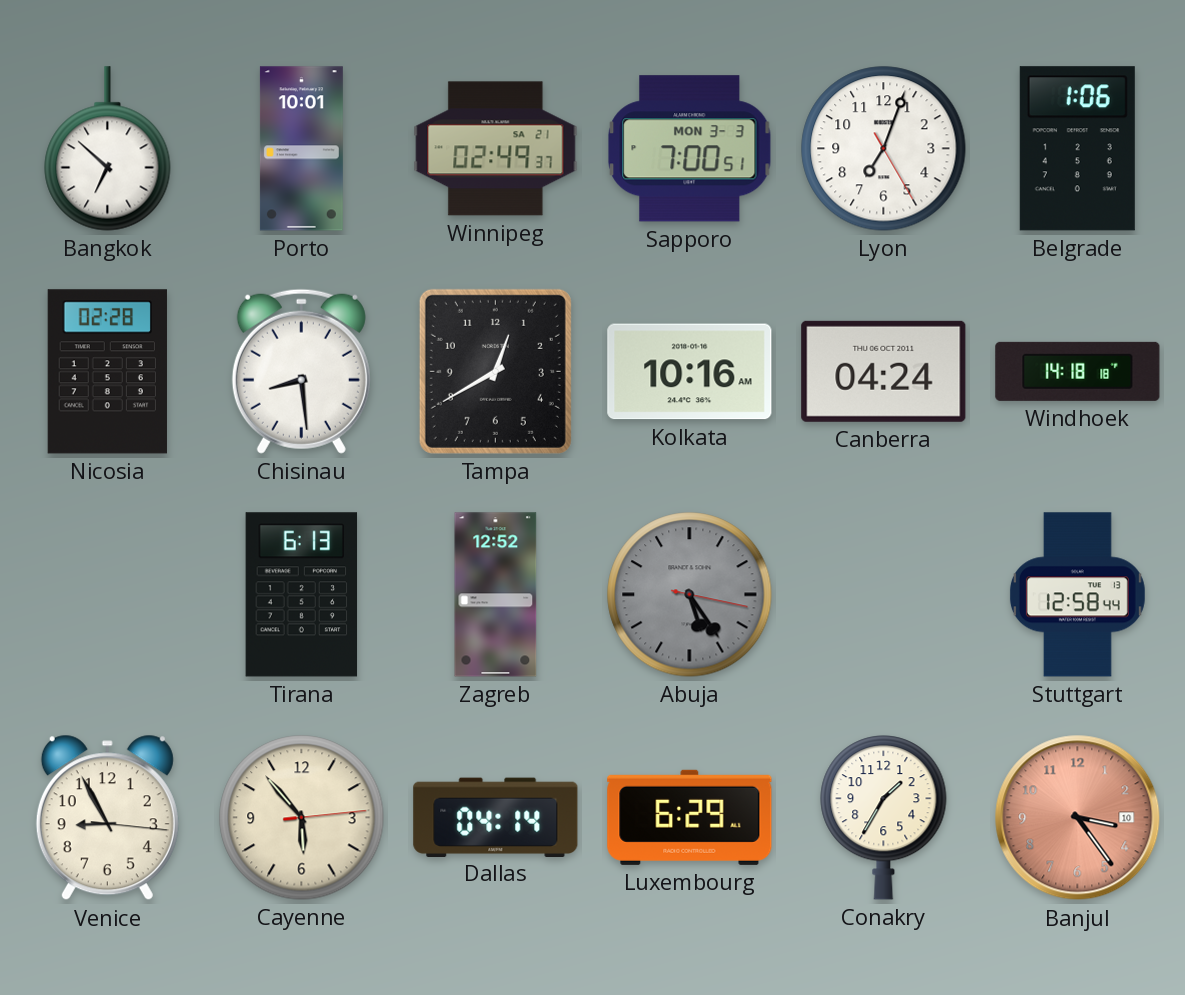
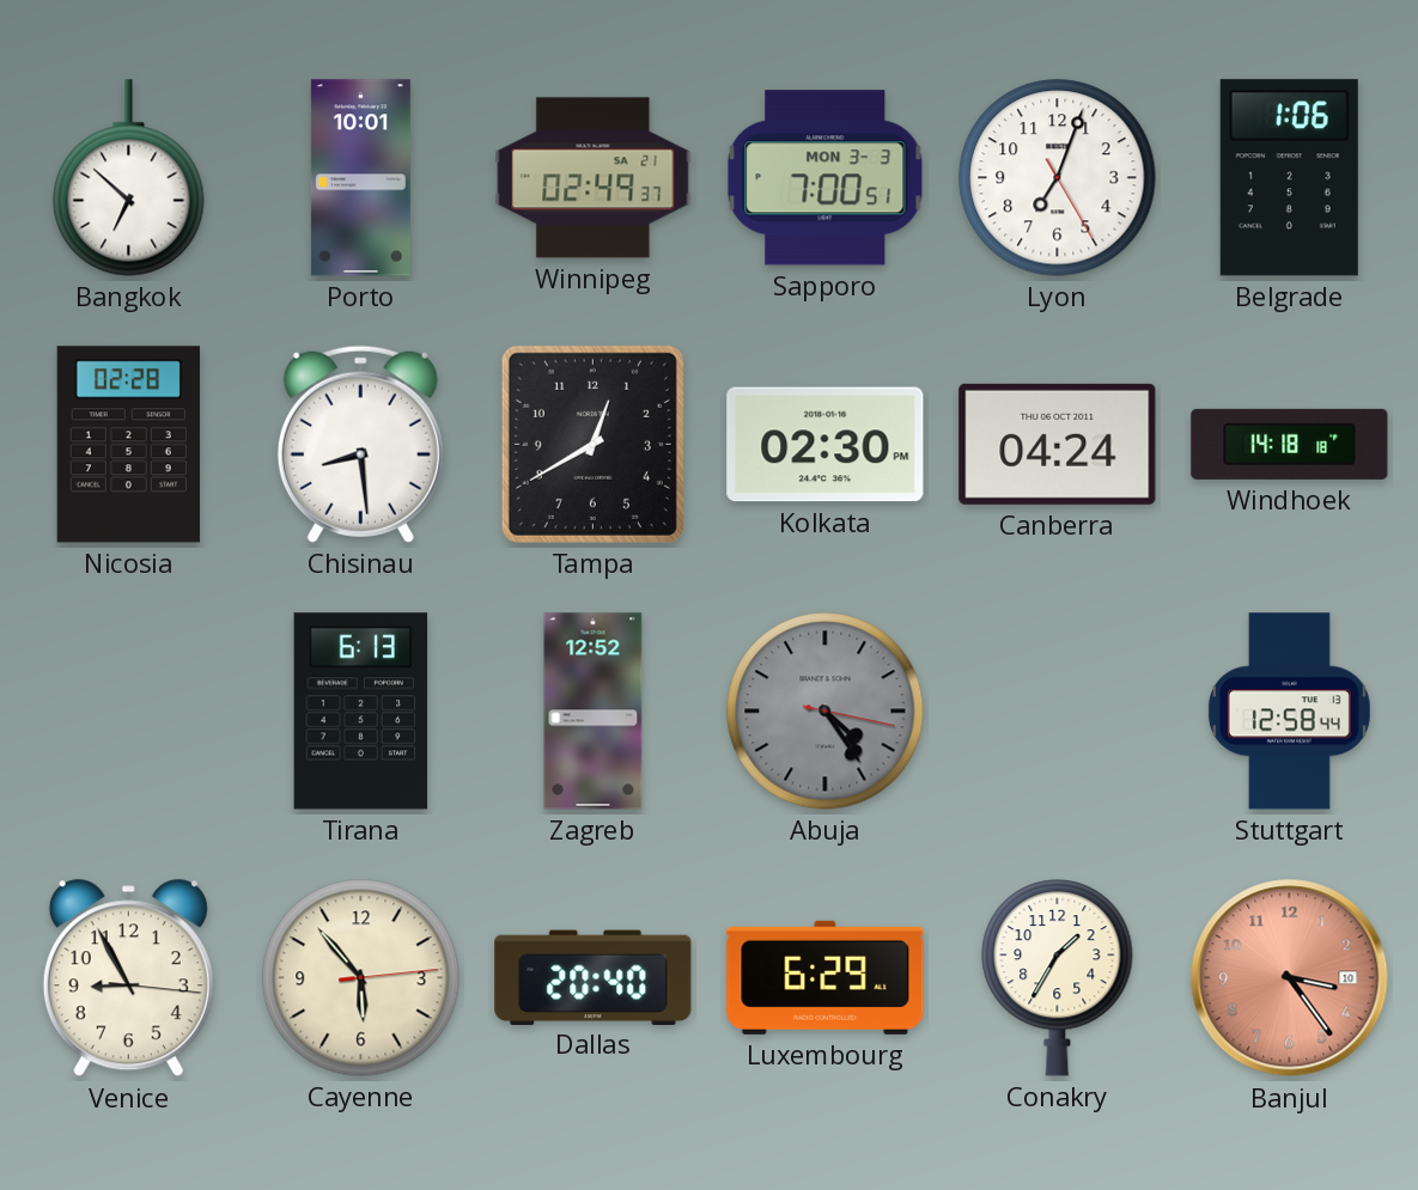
Kolkata: 10:16 -> 02:30
Abuja: 5:24 -> 4:24
Dallas: 04:14 -> 20:40
